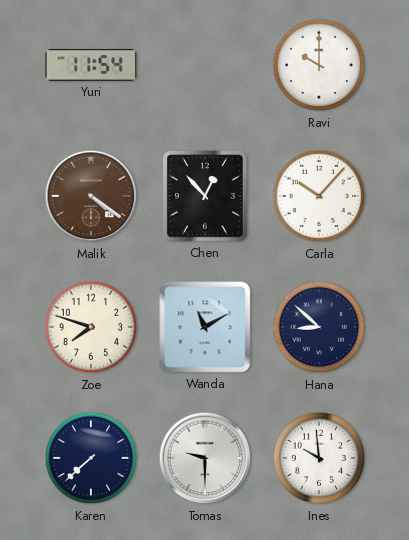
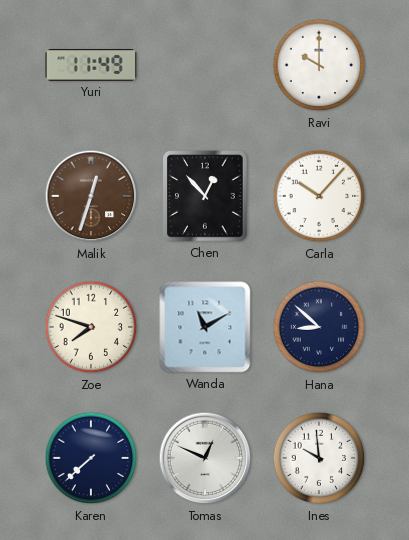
Yuri: 11:54 -> 11:49
Malik: 4:21 -> 12:33
Tomas: 9:30 -> 12:49
